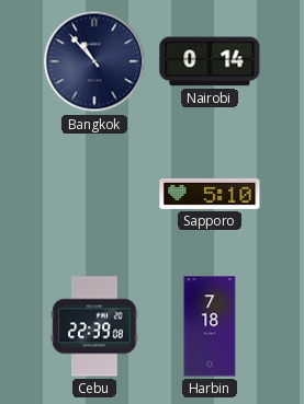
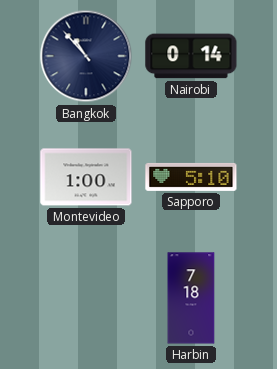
Montevideo: none -> 1:00
Cebu: 22:39 -> none
